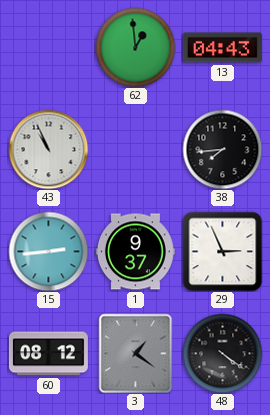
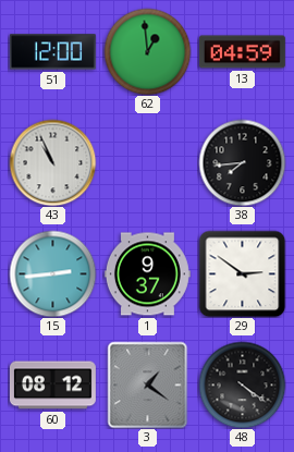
51: none -> 12:00
13: 04:43 -> 04:59
29: 2:56 -> 2:51
